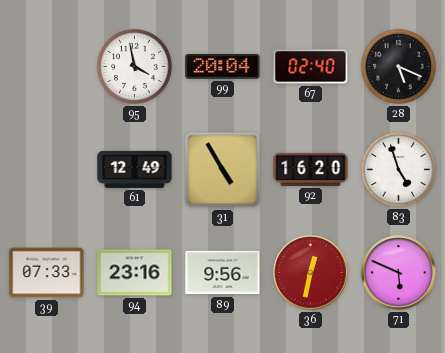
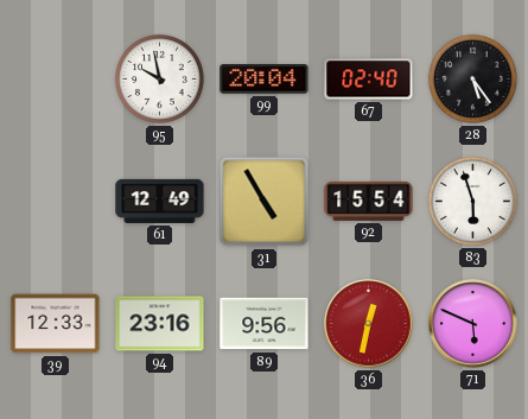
95: 3:58 -> 9:58
28: 5:19 -> 5:24
92: 16:20 -> 15:54
83: 4:57 -> 5:57
39: 07:33 -> 12:33
